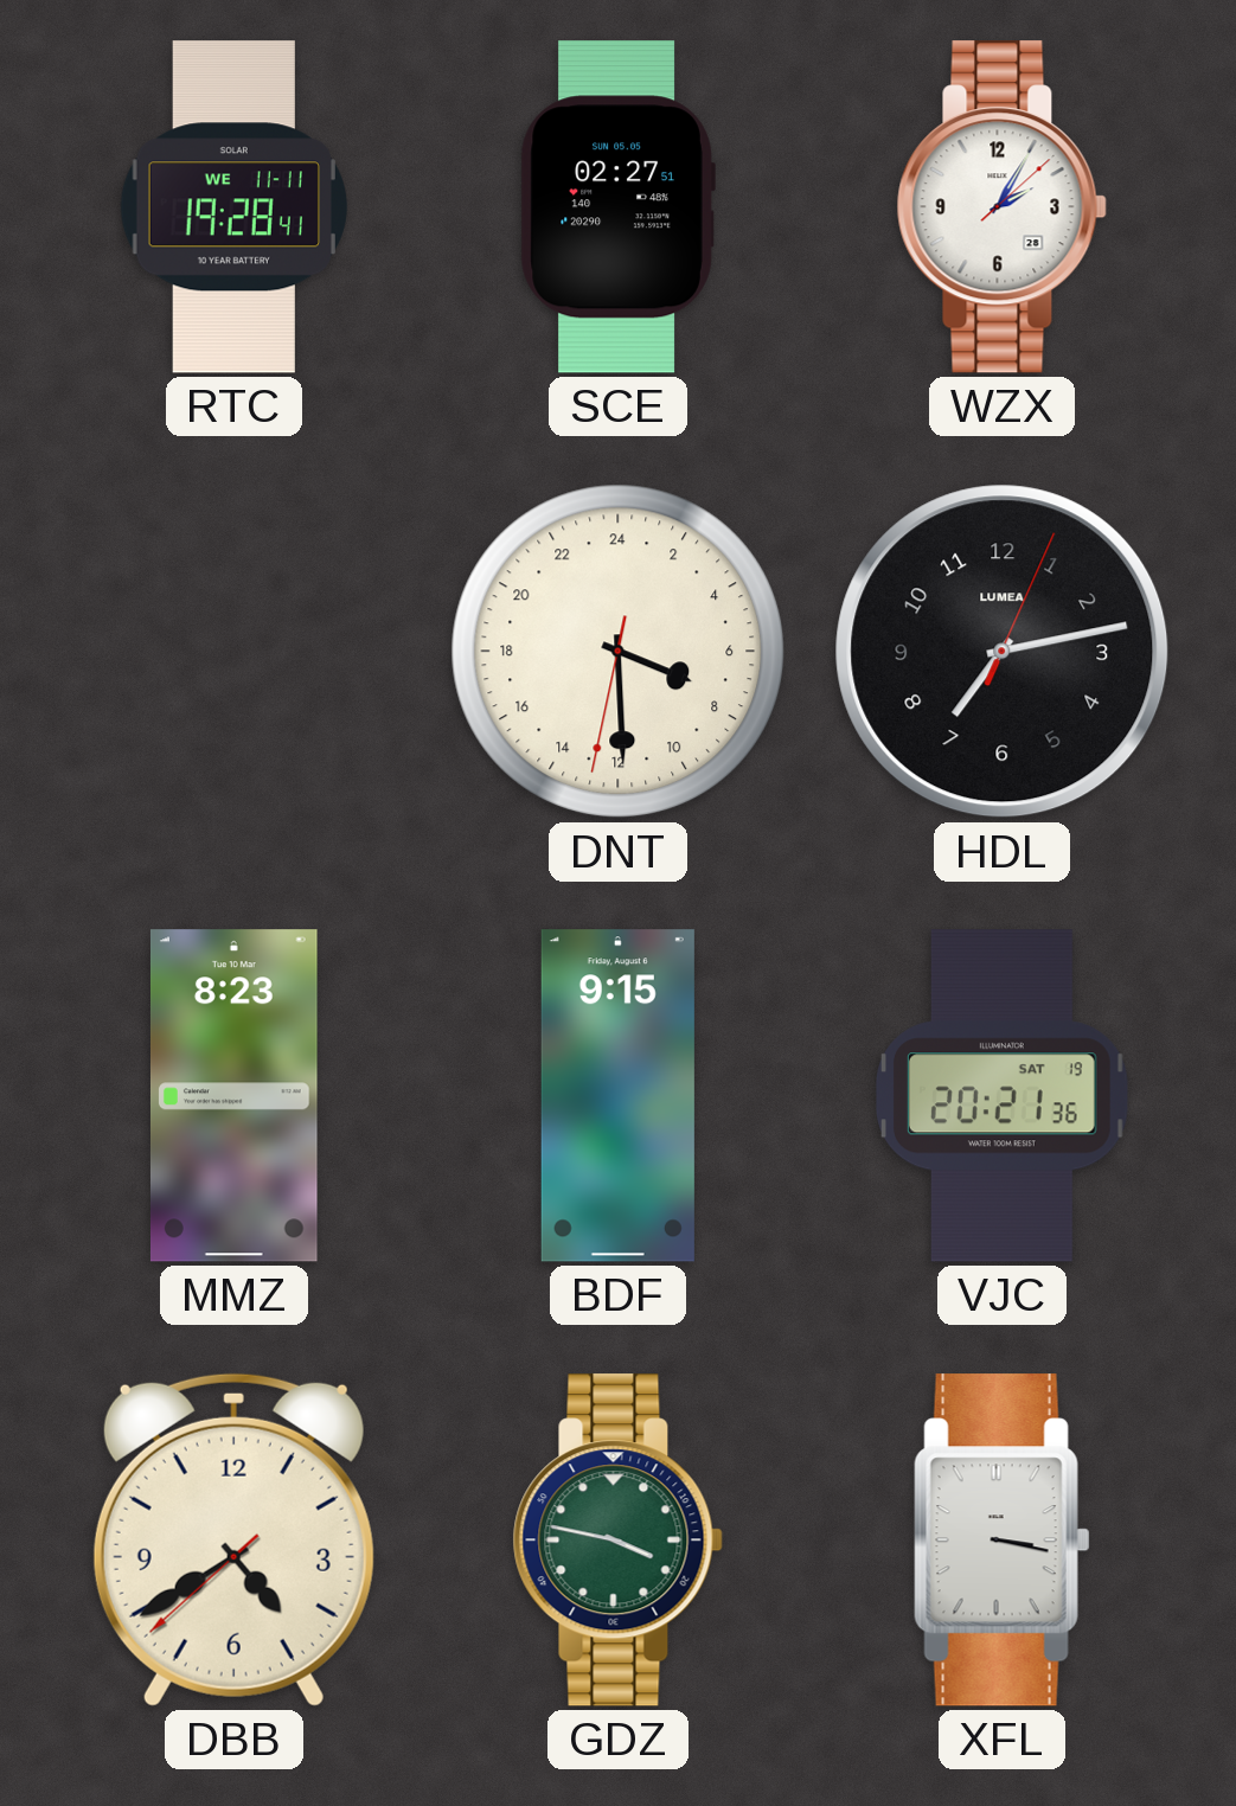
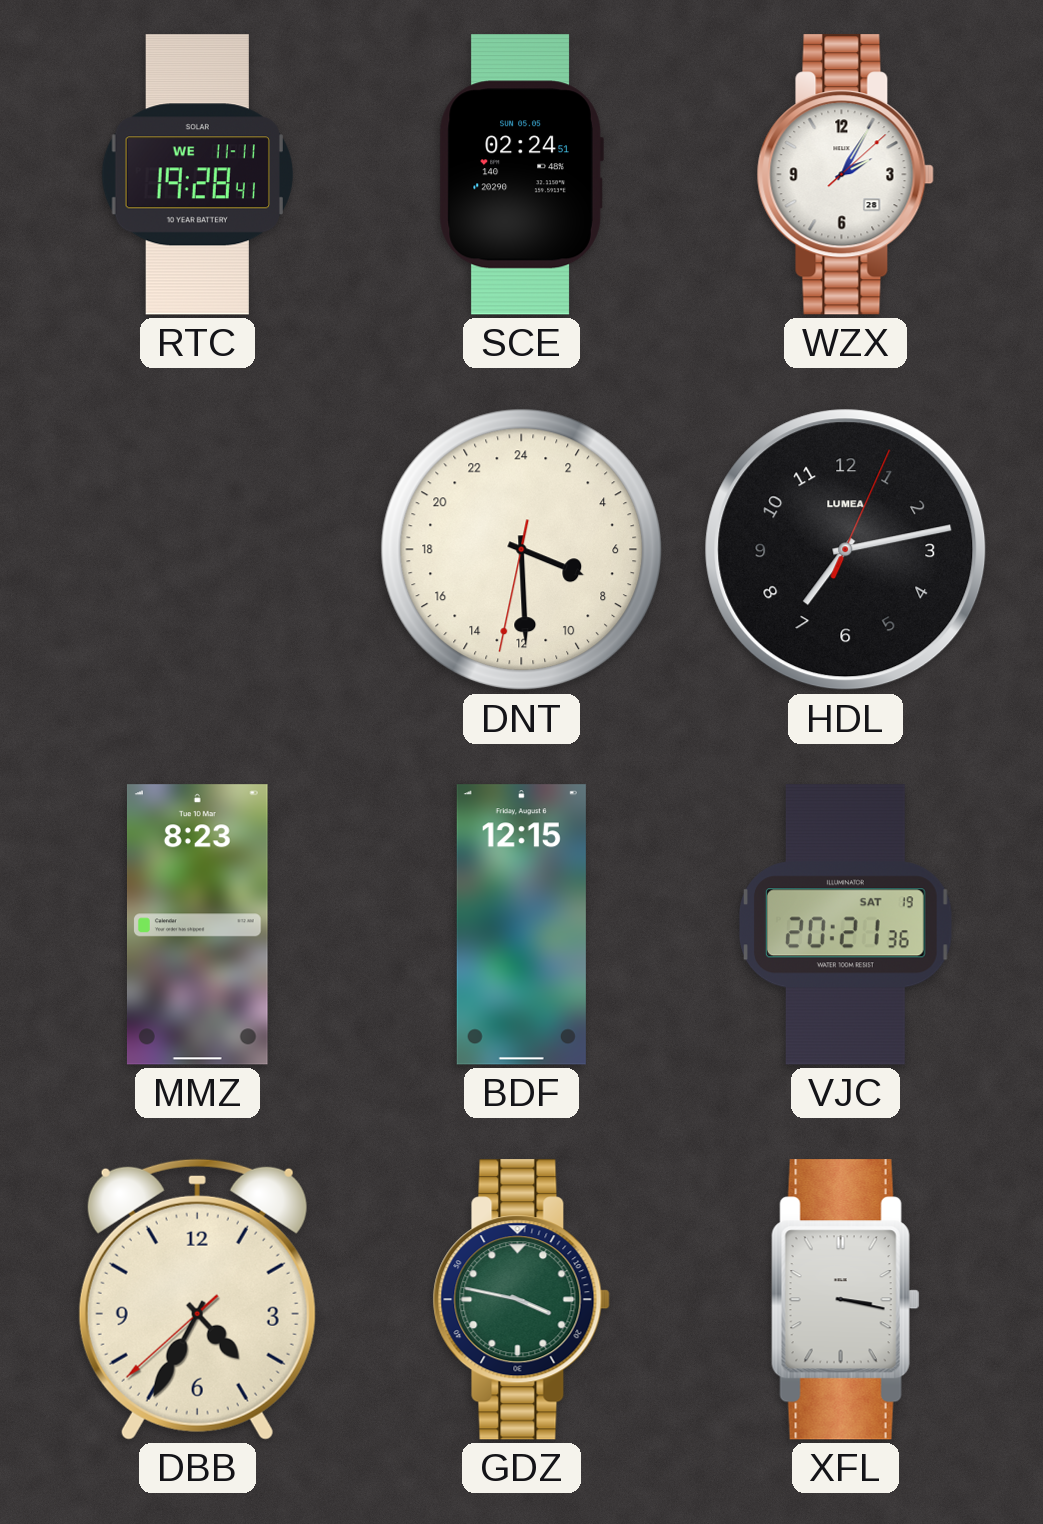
SCE: 02:27 -> 02:24
BDF: 9:15 -> 12:15
DBB: 4:39 -> 4:34
